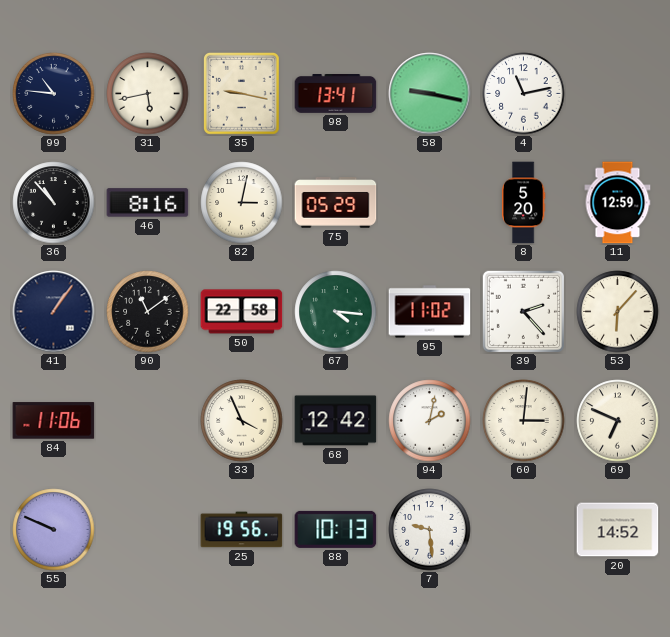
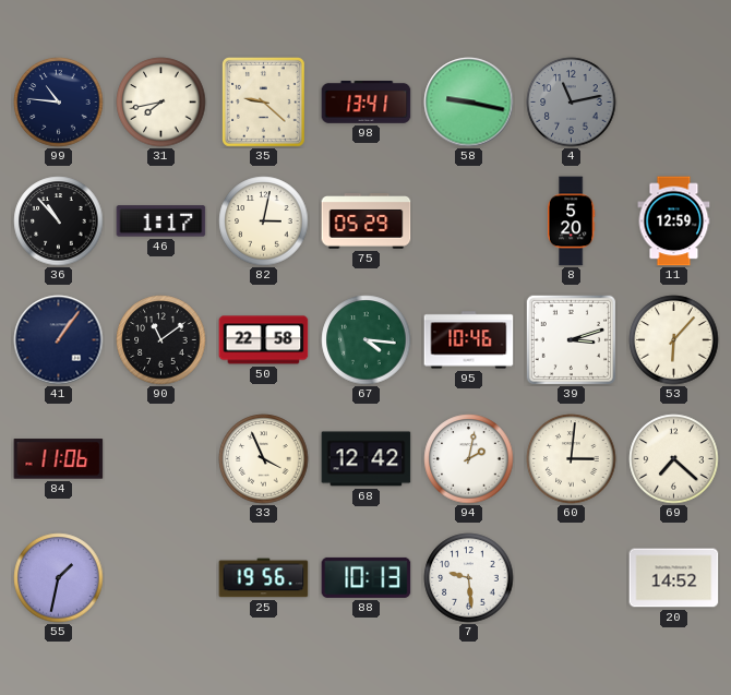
31: 5:43 -> 7:43
35: 9:17 -> 9:22
4 dial: white -> grey
46: 8:16 -> 1:17
95: 11:02 -> 10:46
39: 2:23 -> 3:12
69: 6:49 -> 7:22
55: 9:49 -> 1:32
